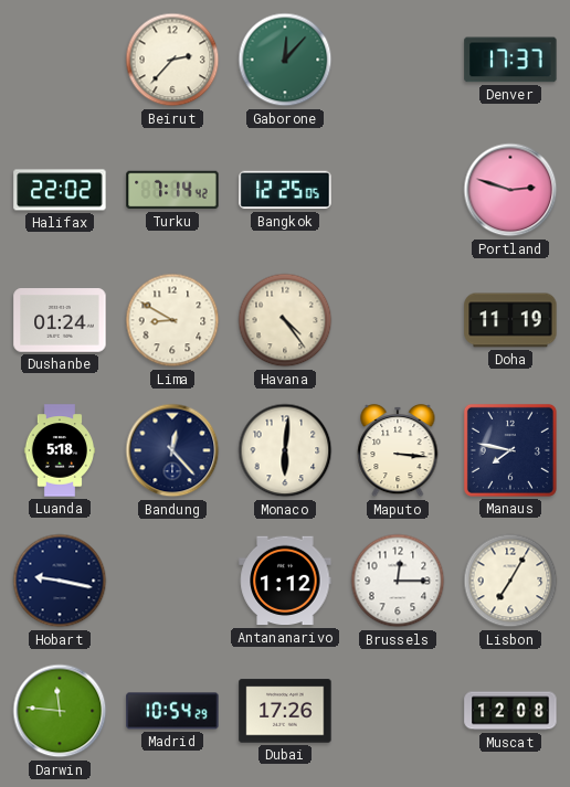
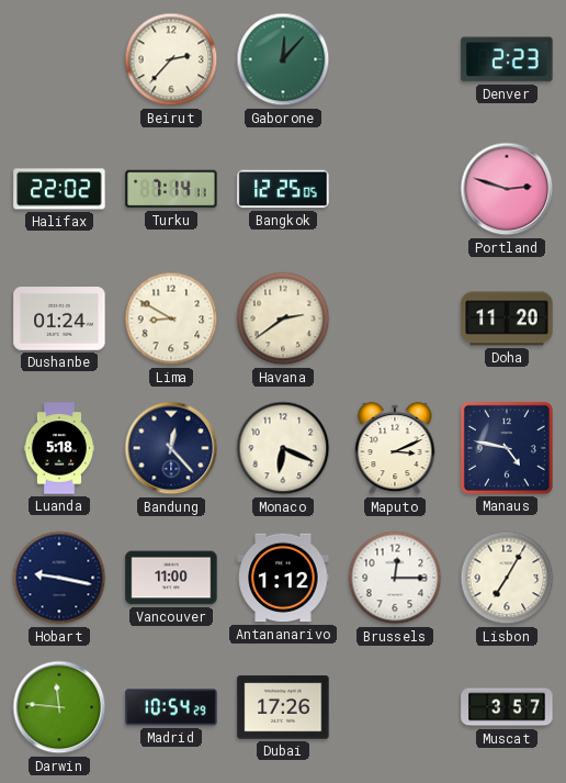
Denver: 17:37 -> 2:23
Turku: 7:14:42 -> 7:14:11
Havana: 4:24 -> 2:39
Doha: 11:19 -> 11:20
Monaco: 6:01 -> 6:19
Maputo: 3:16 -> 3:11
Manaus: 7:47 -> 4:47
Vancouver: none -> 11:00
Muscat: 12:08 -> 3:57
